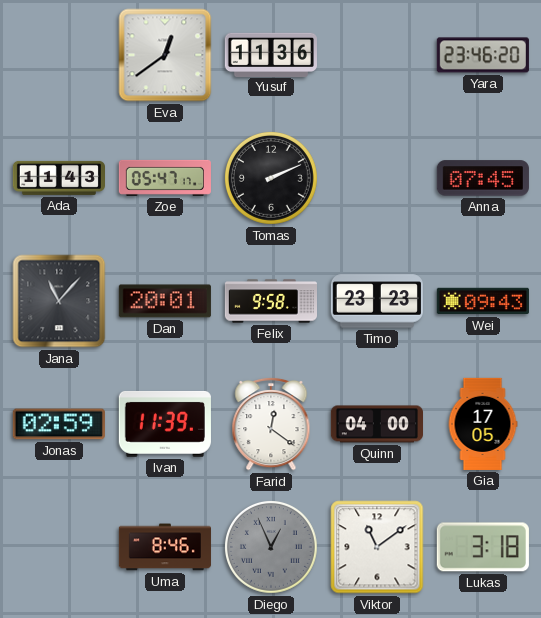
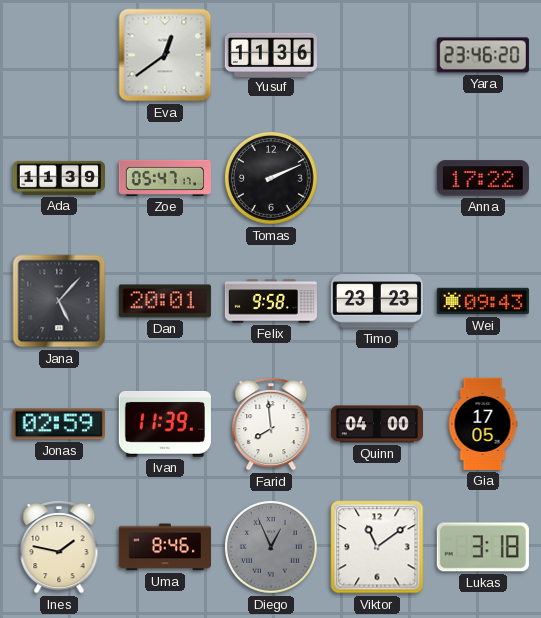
Ada: 11:43 -> 11:39
Anna: 07:45 -> 17:22
Jana: 11:07 -> 5:07
Farid: 12:21 -> 7:59
Ines: none -> 1:47
